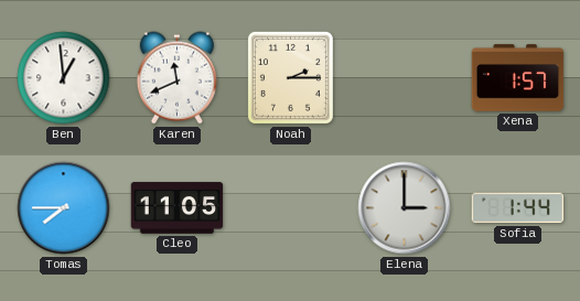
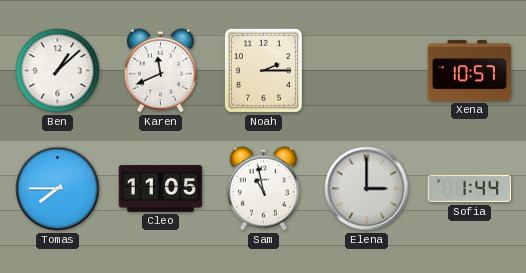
Ben: 12:59 -> 1:08
Xena: 1:57 -> 10:57
Sam: none -> 10:58
